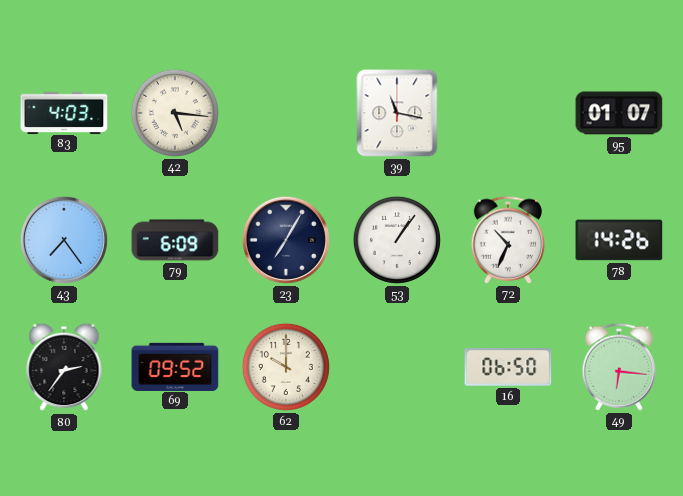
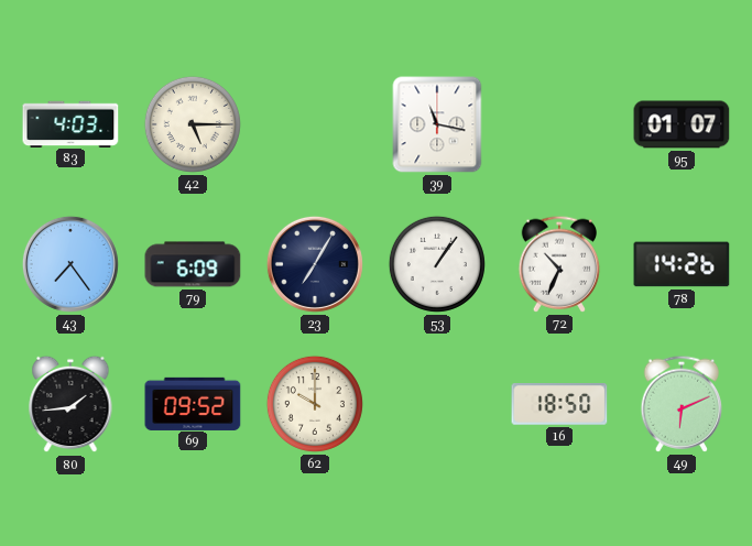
42: 5:16 -> 5:15
80: 2:36 -> 1:44
16: 06:50 -> 18:50
49: 6:16 -> 6:11
